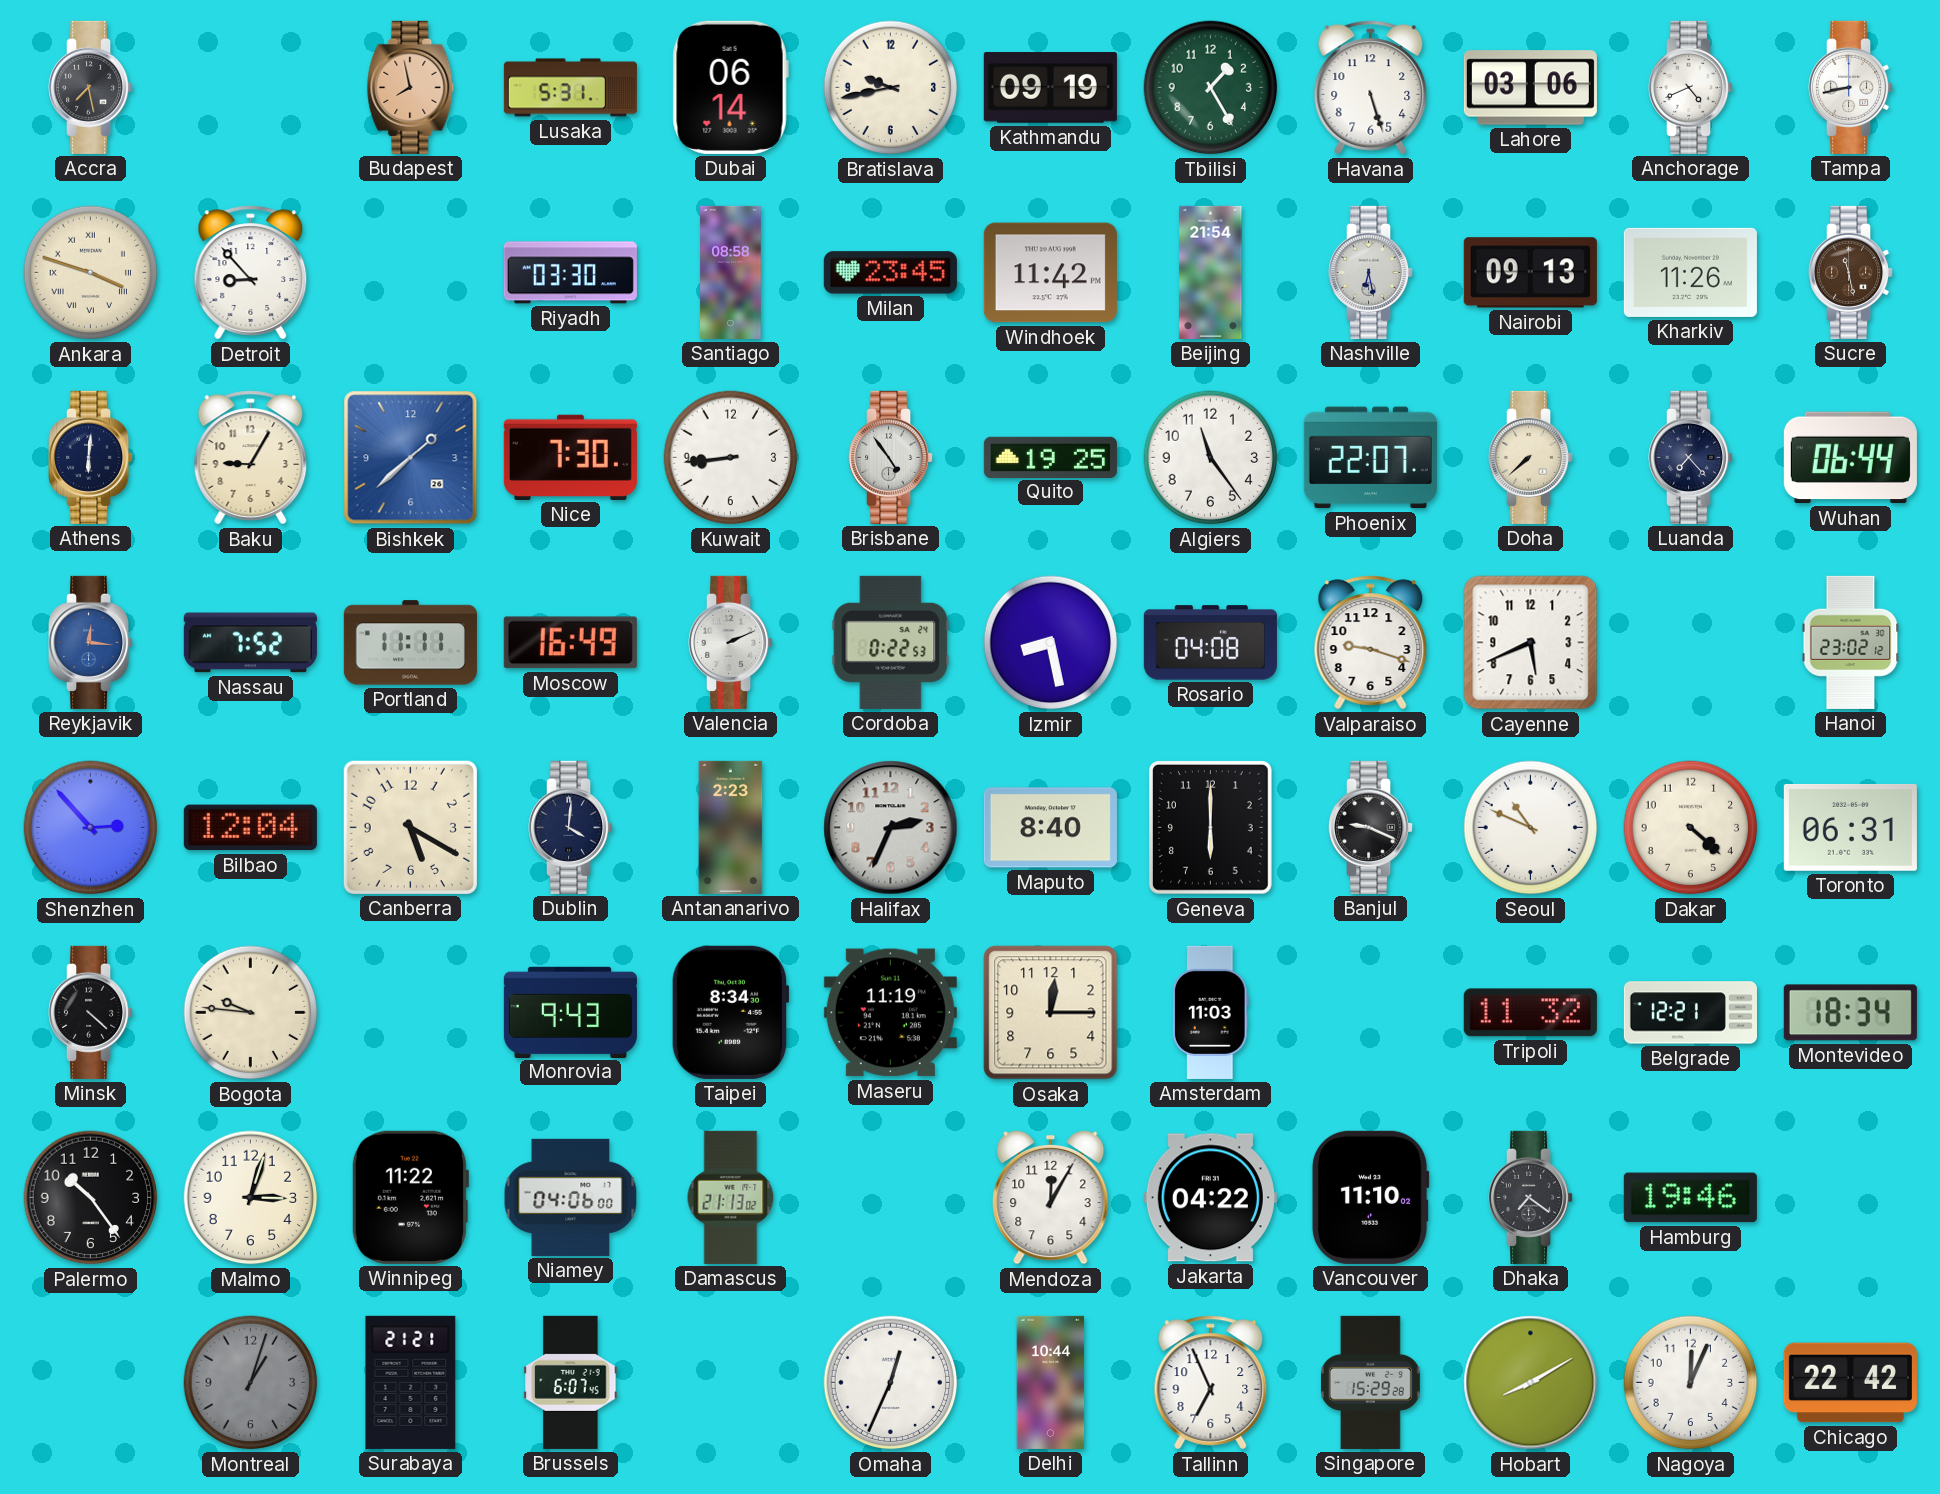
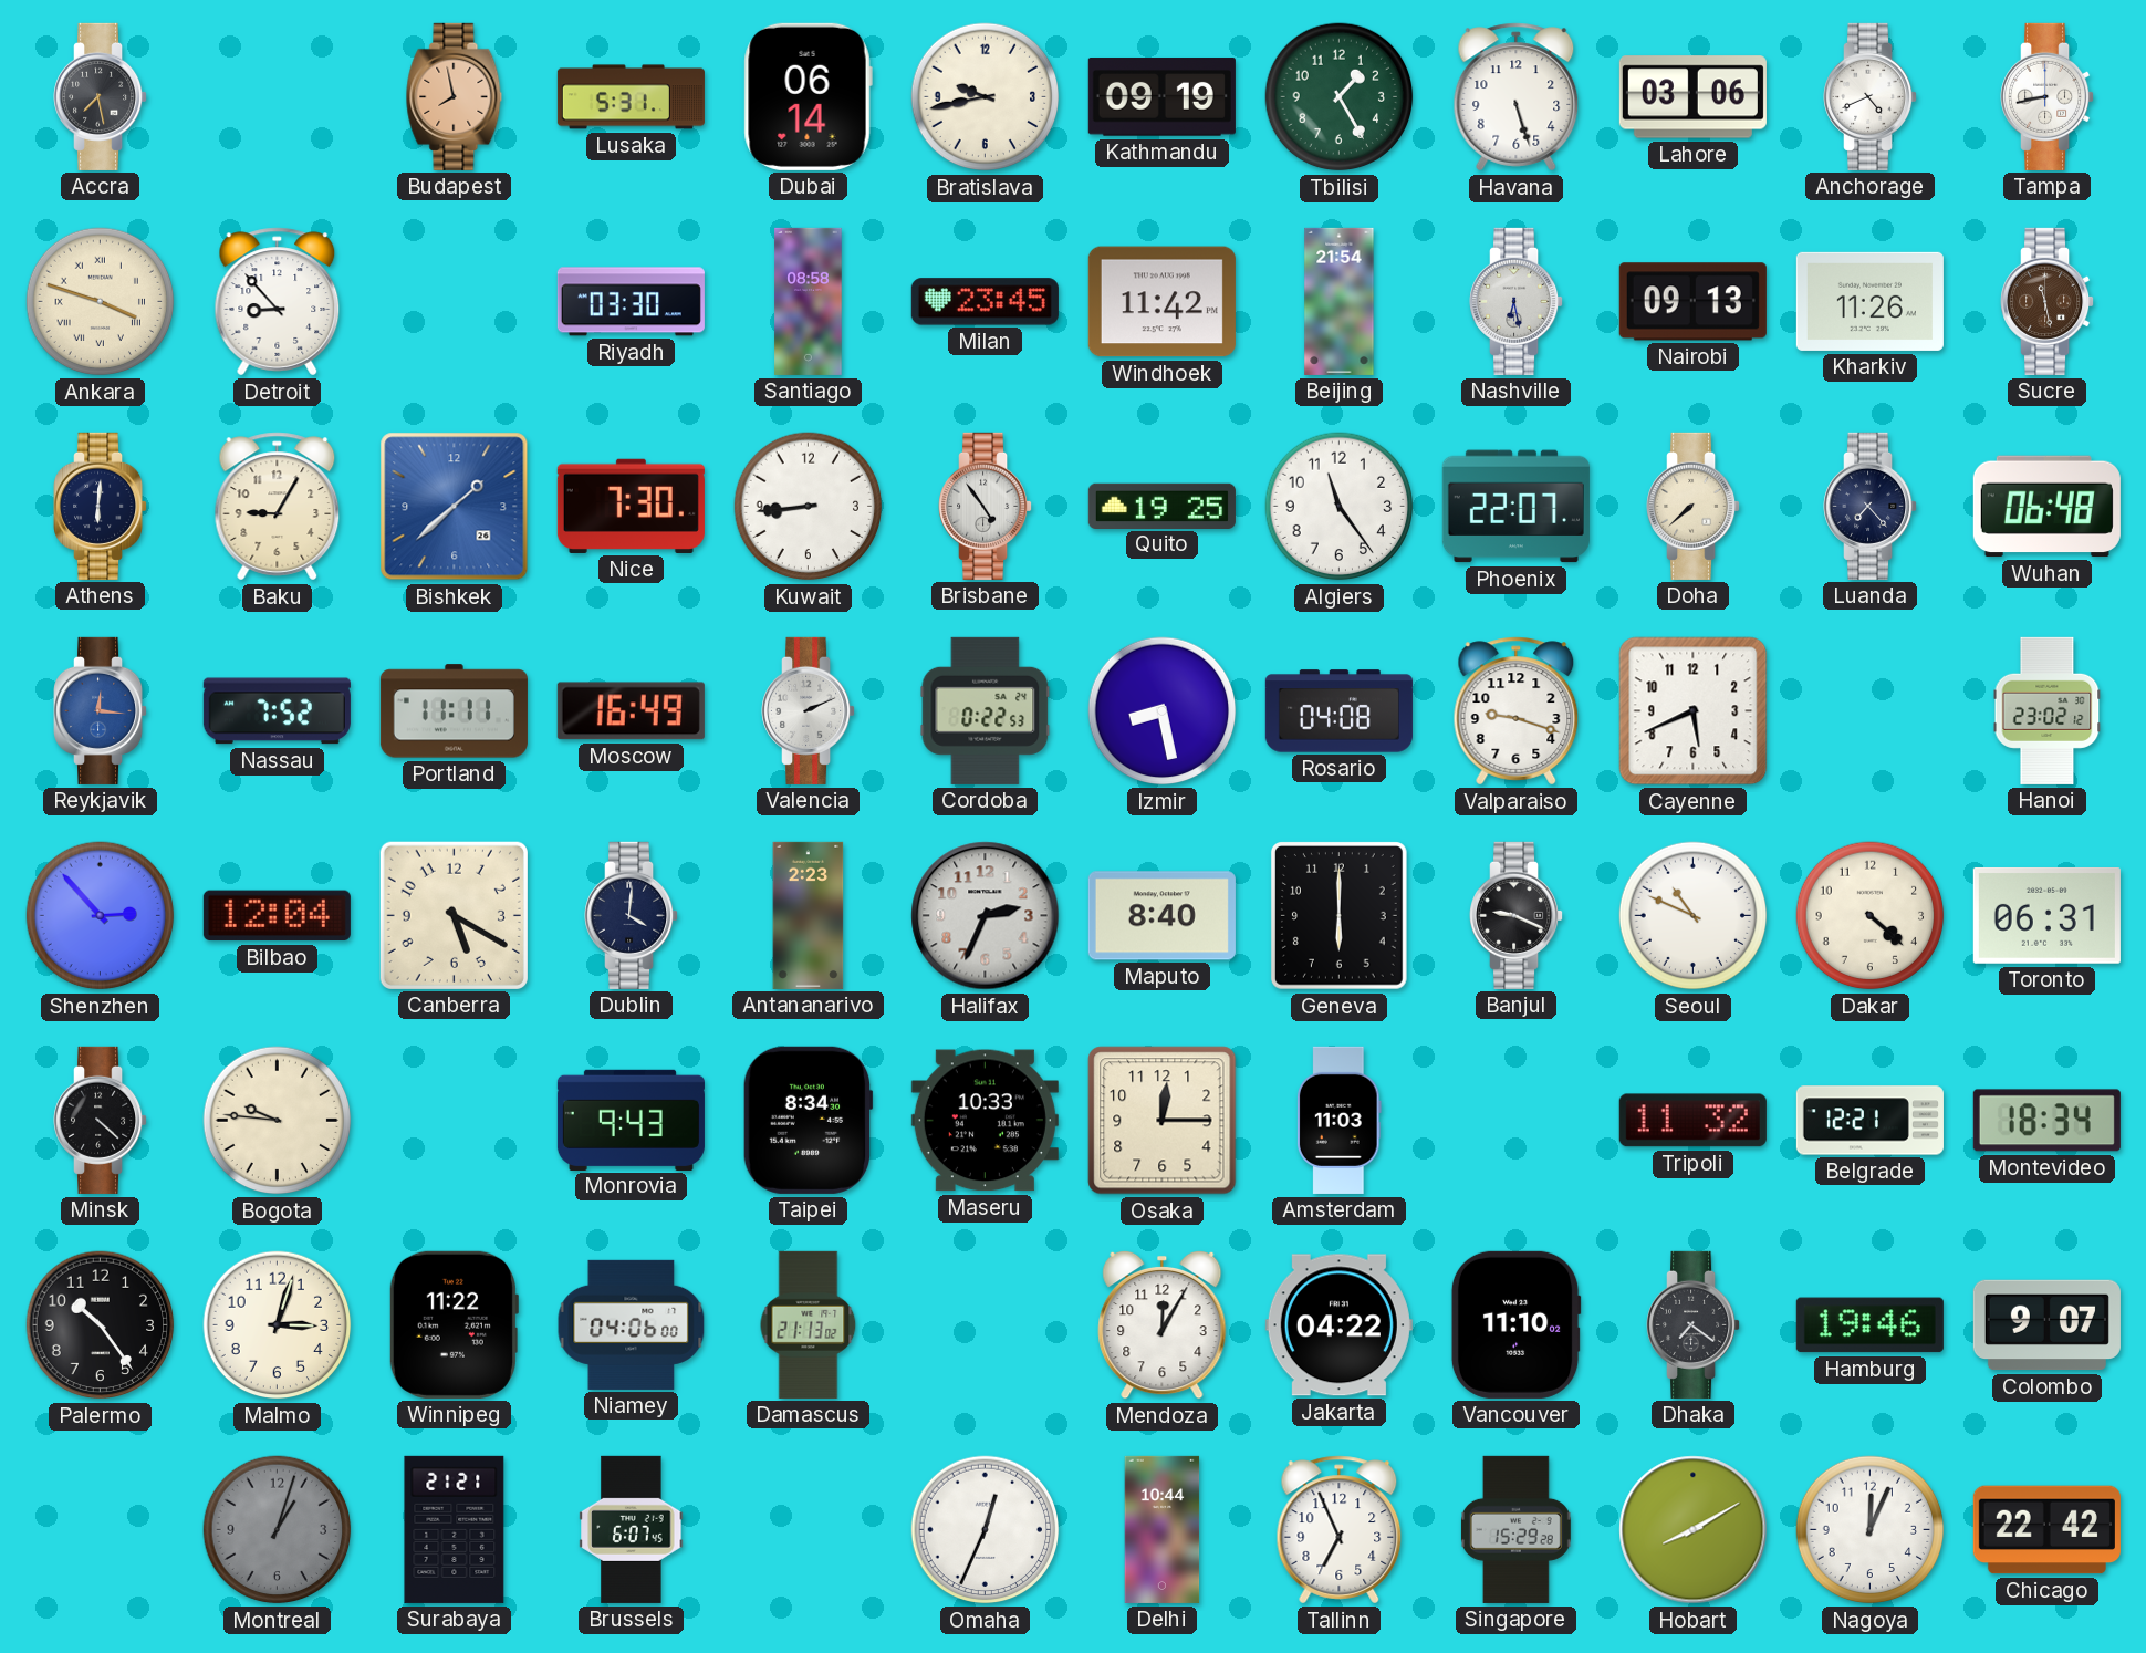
Wuhan: 06:44 -> 06:48
Maseru: 11:19 -> 10:33
Colombo: none -> 9:07
